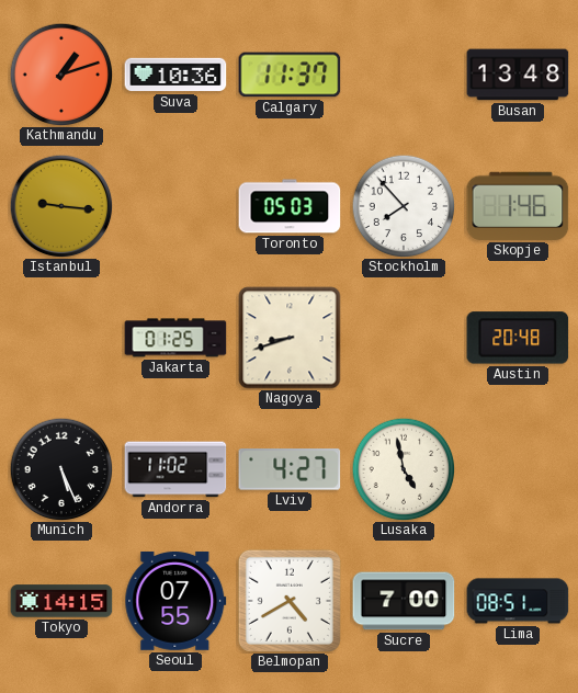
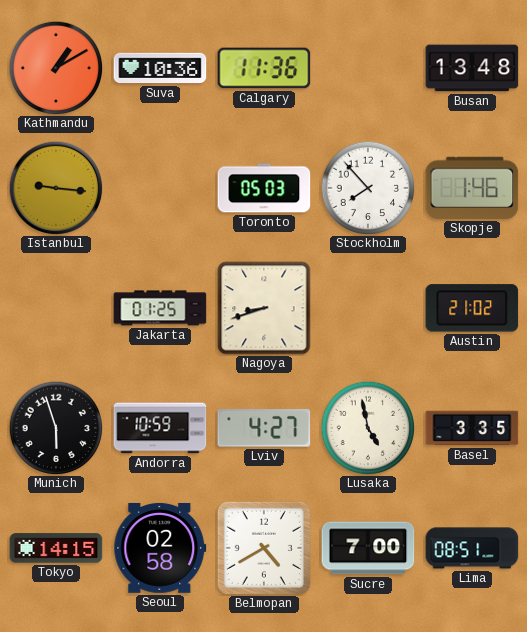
Kathmandu: 1:12 -> 1:10
Calgary: 11:37 -> 11:36
Austin: 20:48 -> 21:02
Munich: 5:26 -> 5:57
Andorra: 11:02 -> 10:59
Basel: none -> 3:35
Seoul: 07:55 -> 02:58
